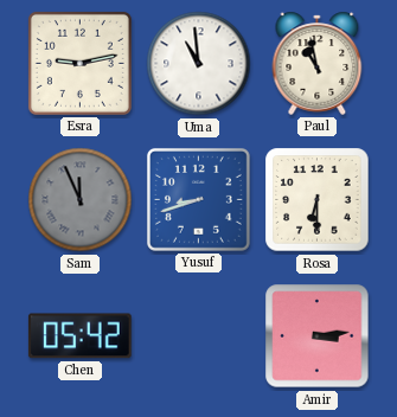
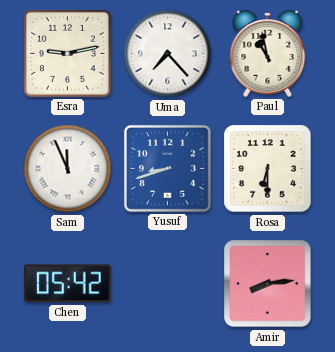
Uma: 10:59 -> 7:23
Sam dial: grey -> white
Amir: 3:14 -> 8:14
